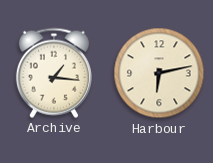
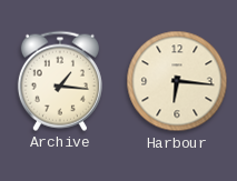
Harbour: 6:13 -> 6:16
